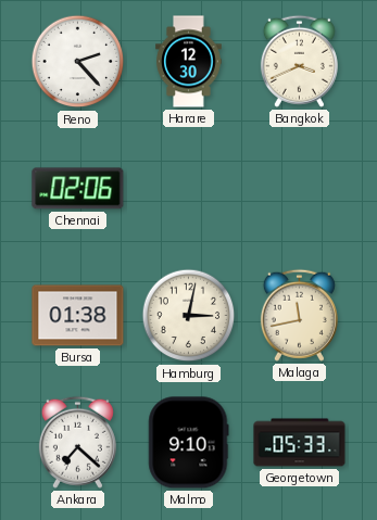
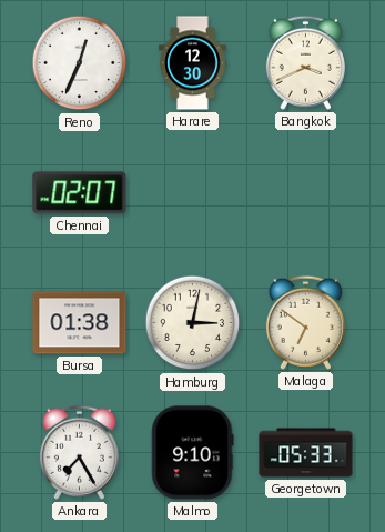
Reno: 2:23 -> 12:34
Chennai: 02:06 -> 02:07
Malaga: 11:43 -> 6:51
Ankara: 7:22 -> 7:25
